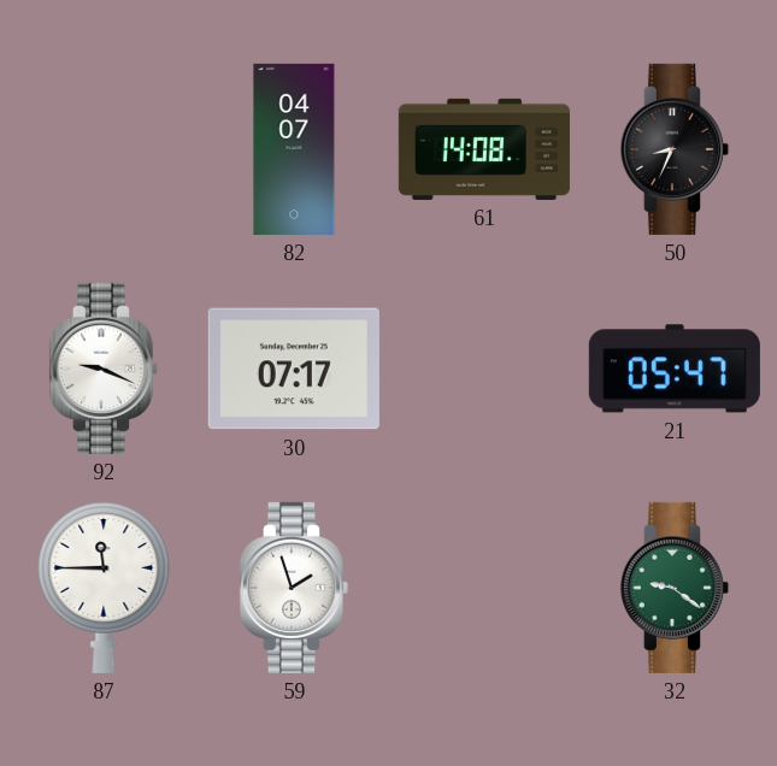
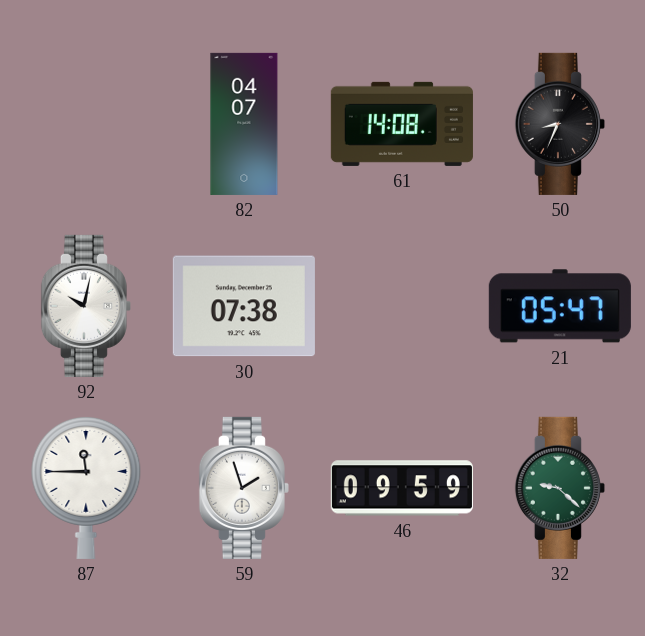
92: 9:19 -> 10:02
30: 07:17 -> 07:38
46: none -> 09:59
32: 9:21 -> 9:22
